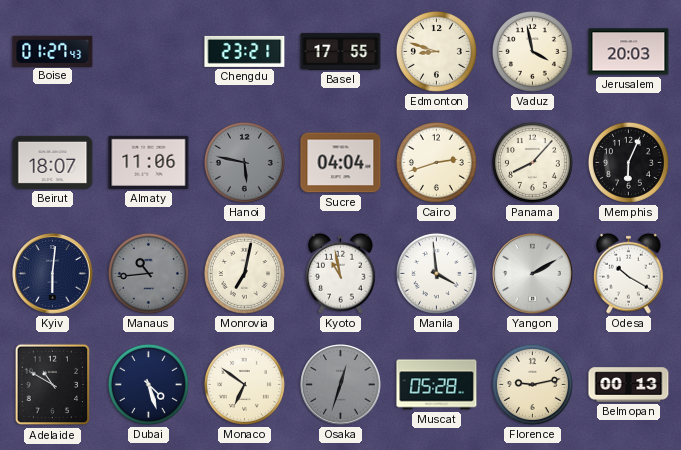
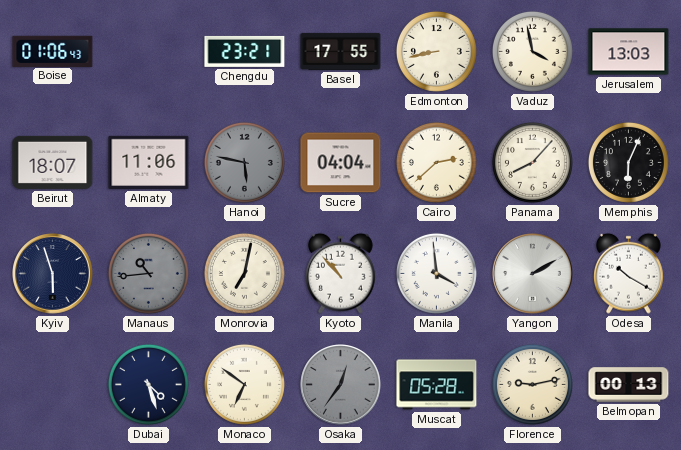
Boise: 01:27 -> 01:06
Edmonton: 8:48 -> 8:43
Jerusalem: 20:03 -> 13:03
Cairo: 2:42 -> 2:38
Kyiv: 6:01 -> 5:57
Kyoto: 10:58 -> 10:53
Adelaide: 10:50 -> none
Osaka: 12:33 -> 12:36
